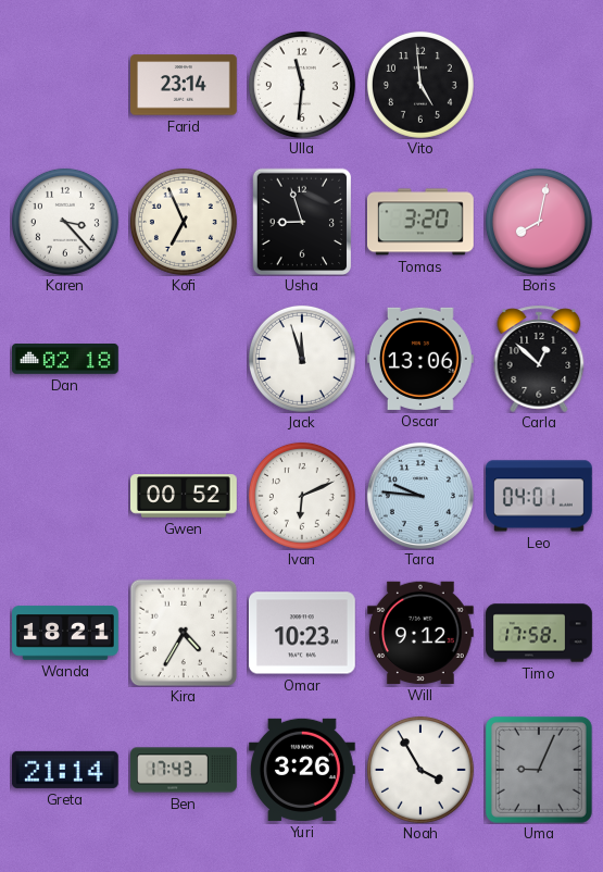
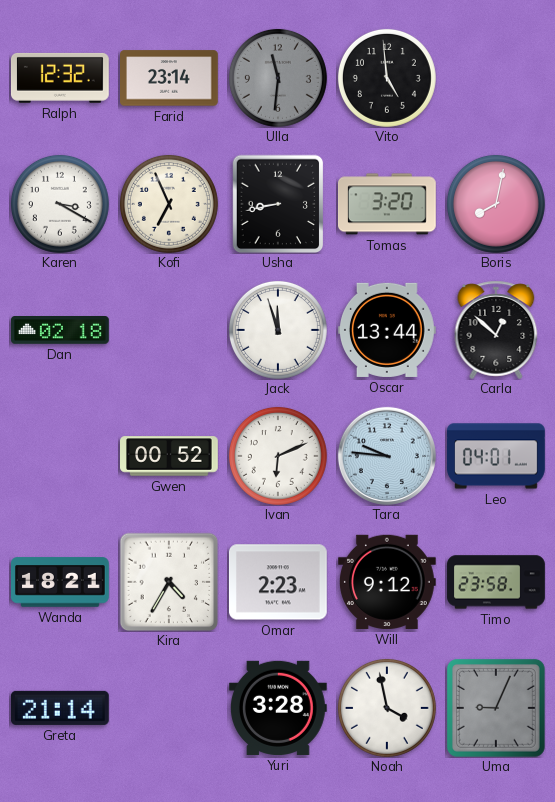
Ralph: none -> 12:32
Ulla dial: white -> grey
Karen: 3:23 -> 3:20
Usha: 8:57 -> 8:43
Oscar: 13:06 -> 13:44
Omar: 10:23 -> 2:23
Timo: 17:58 -> 23:58
Ben: 17:43 -> none
Yuri: 3:26 -> 3:28
Noah: 3:55 -> 3:58
